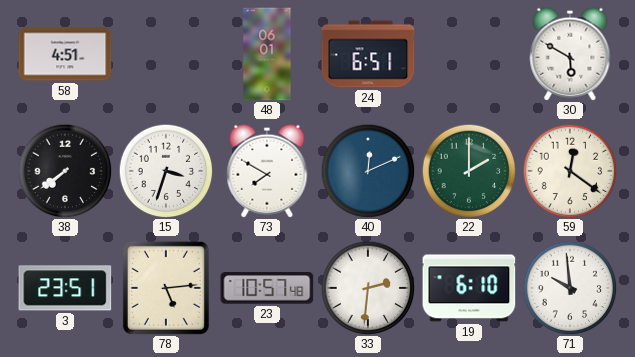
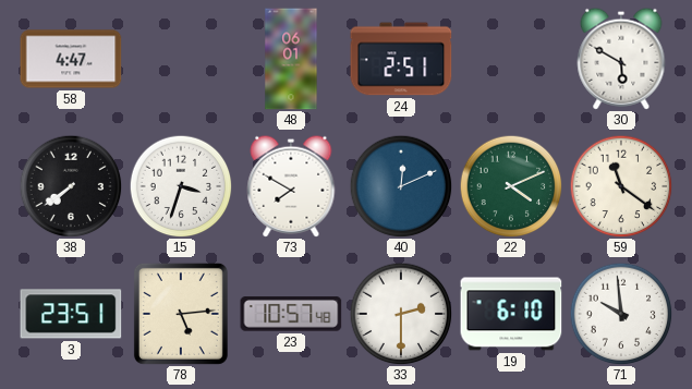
58: 4:51 -> 4:47
24: 6:51 -> 2:51
22: 2:00 -> 4:11
59: 12:21 -> 11:21
33: 2:31 -> 2:30
